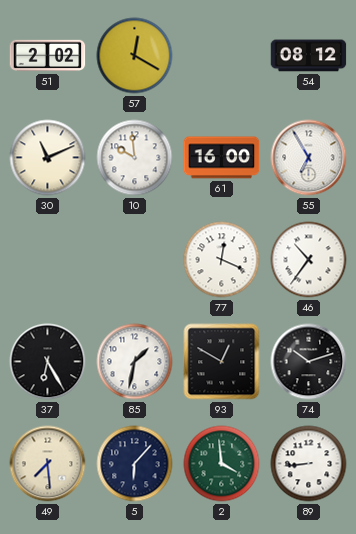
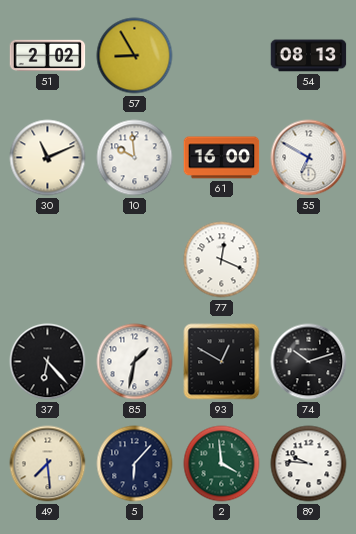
57: 12:20 -> 8:55
54: 08:12 -> 08:13
55: 6:55 -> 6:50
46: 10:36 -> none
37: 6:25 -> 6:23
89: 8:44 -> 9:46
